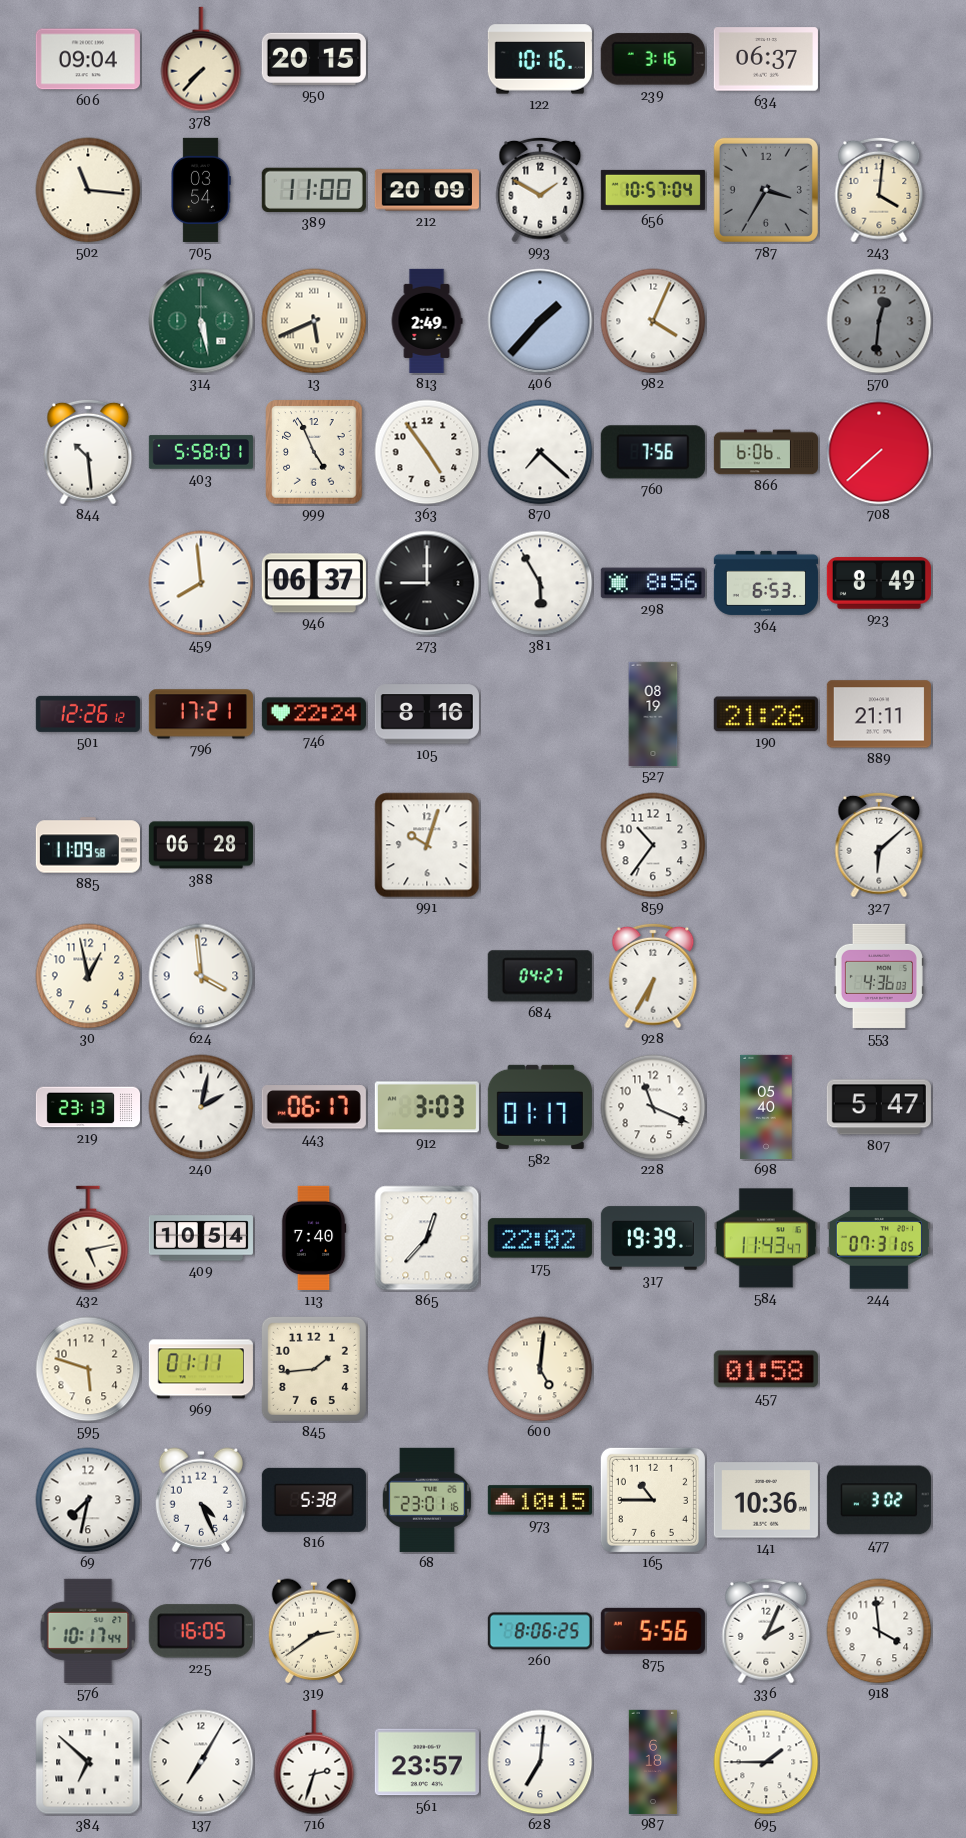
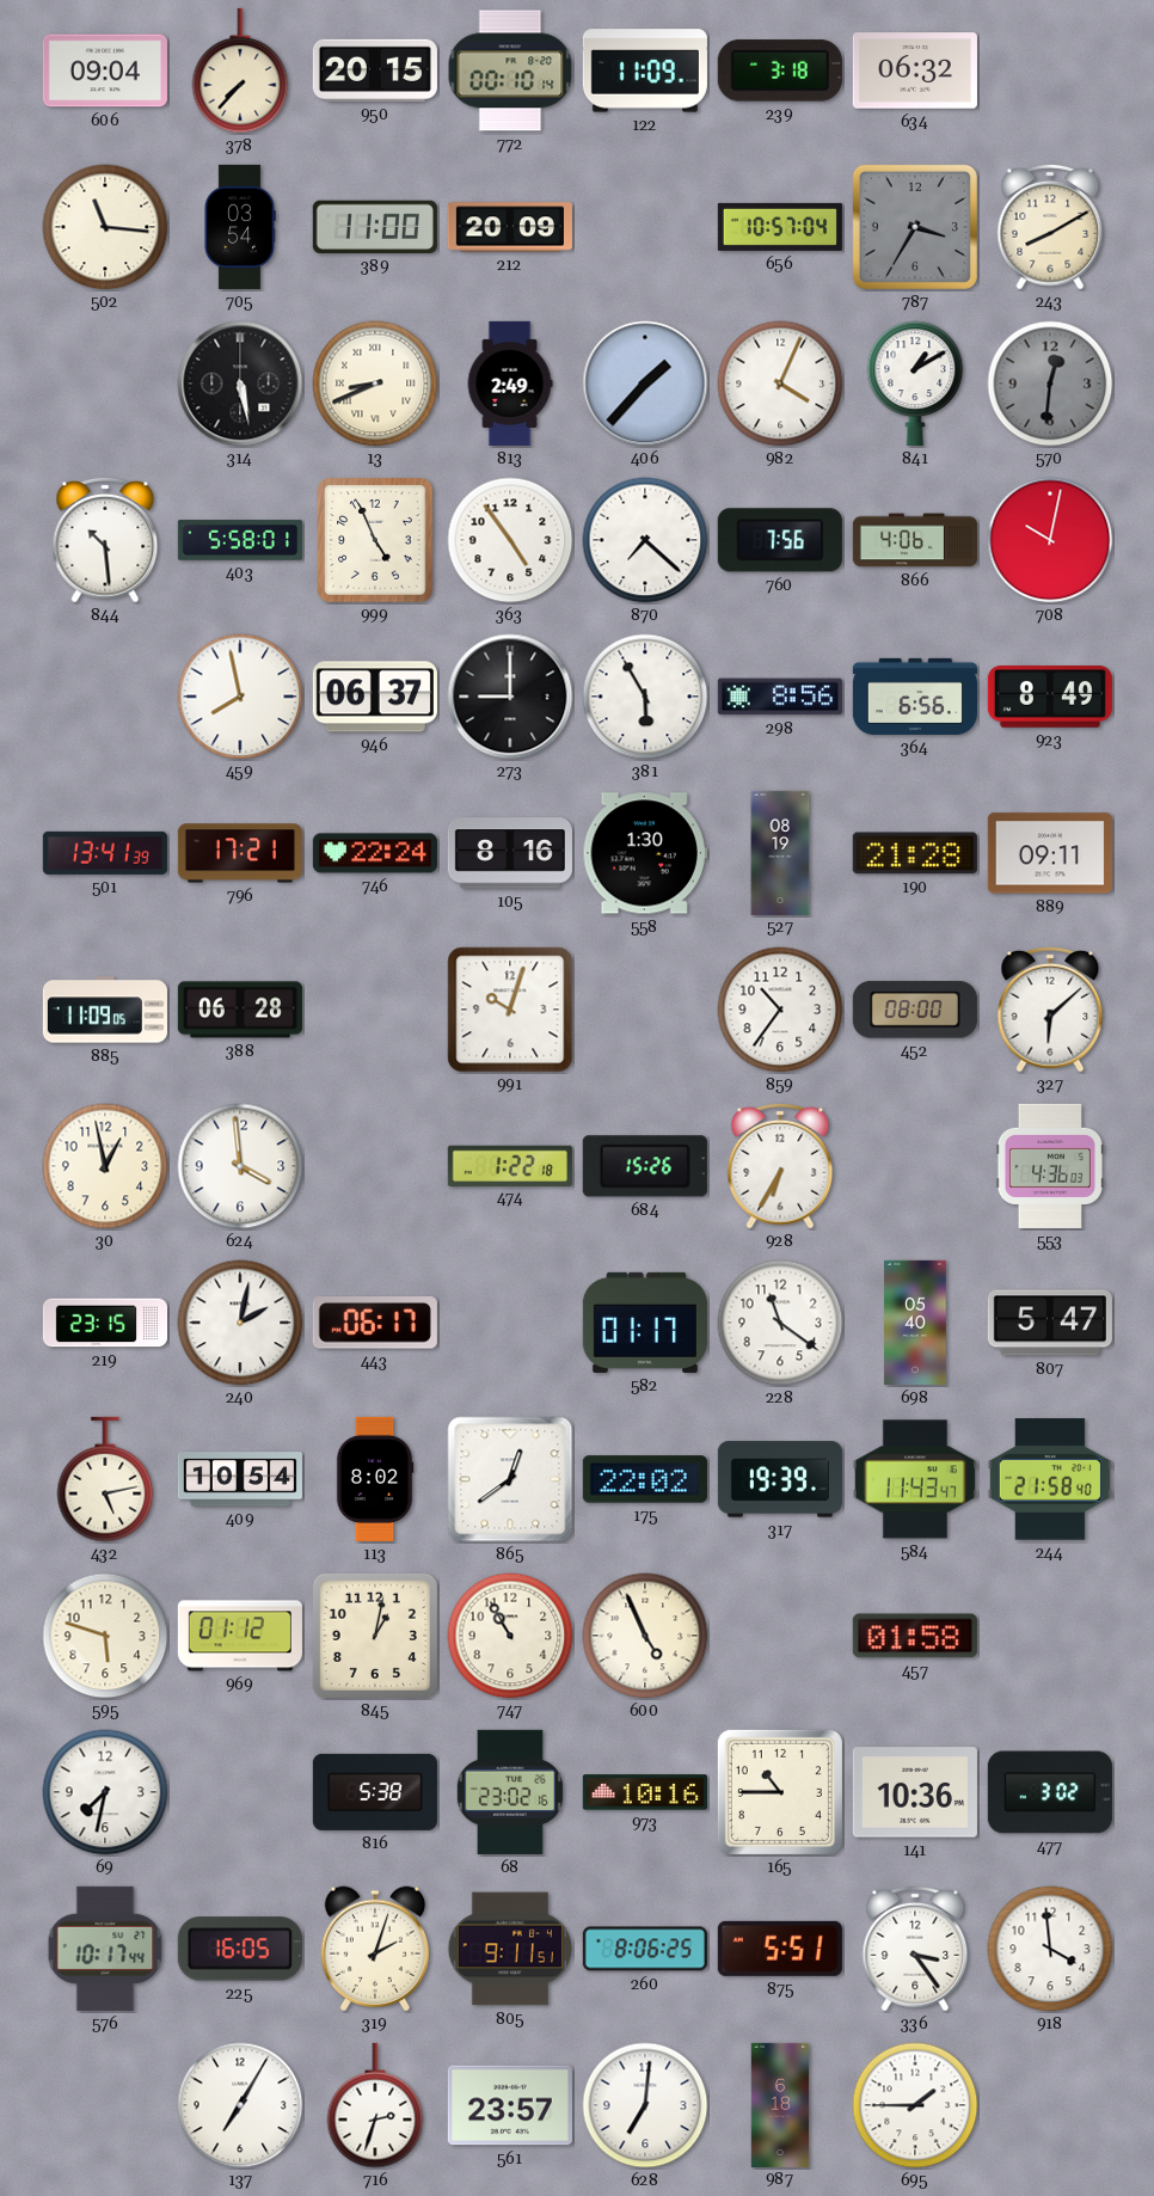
772: none -> 00:10
122: 10:16 -> 11:09
239: 3:16 -> 3:18
634: 06:37 -> 06:32
993: 1:50 -> none
243: 4:01 -> 8:10
314 dial: green -> black
13: 5:41 -> 8:41
841: none -> 1:10
866: 6:06 -> 4:06
708: 7:38 -> 10:02
459: 7:59 -> 7:58
364: 6:53 -> 6:56
501: 12:26 -> 13:41
558: none -> 1:30
190: 21:26 -> 21:28
889: 21:11 -> 09:11
885: 11:09:58 -> 11:09:05
452: none -> 08:00
474: none -> 1:22
684: 04:27 -> 15:26
219: 23:13 -> 23:15
912: 3:03 -> none
228: 11:19 -> 11:21
113: 7:40 -> 8:02
865: 12:37 -> 12:39
244: 07:31 -> 21:58
969: 01:11 -> 01:12
845: 1:44 -> 1:02
747: none -> 10:55
600: 5:01 -> 4:56
776: 4:26 -> none
68: 23:01 -> 23:02
973: 10:15 -> 10:16
319: 2:39 -> 2:03
805: none -> 9:11
875: 5:56 -> 5:51
336: 2:04 -> 3:24
384: 6:52 -> none
